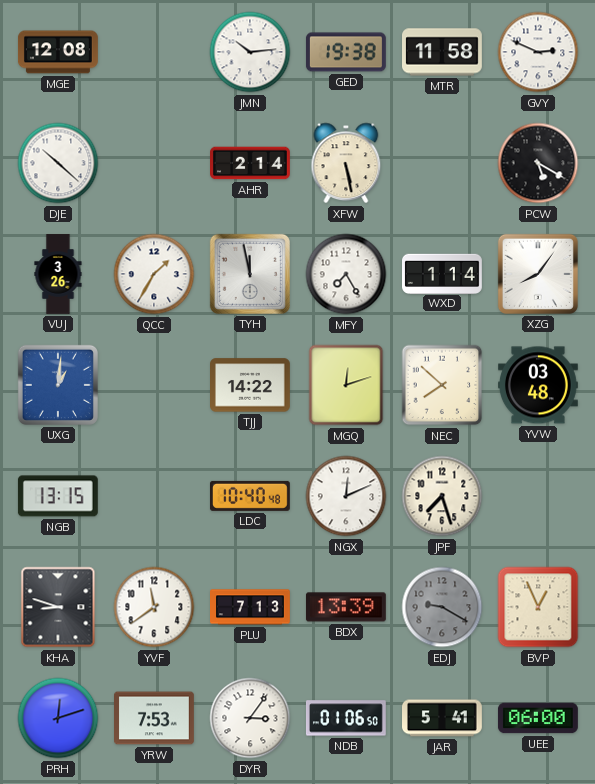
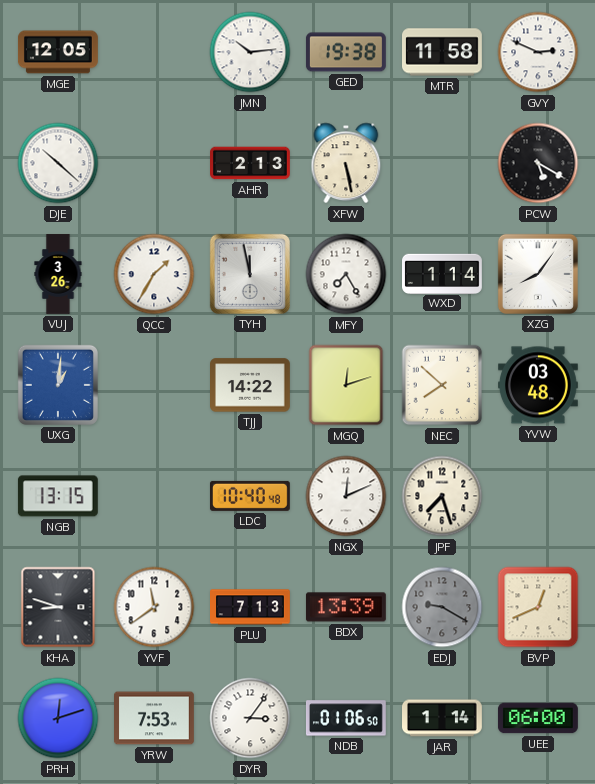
MGE: 12:08 -> 12:05
AHR: 2:14 -> 2:13
BVP: 12:56 -> 12:41
JAR: 5:41 -> 1:14
